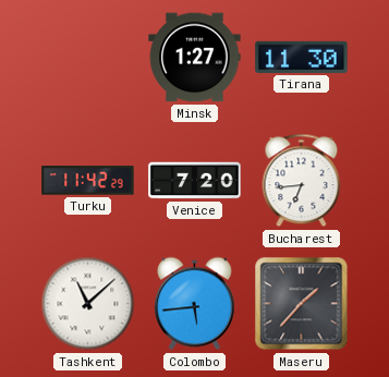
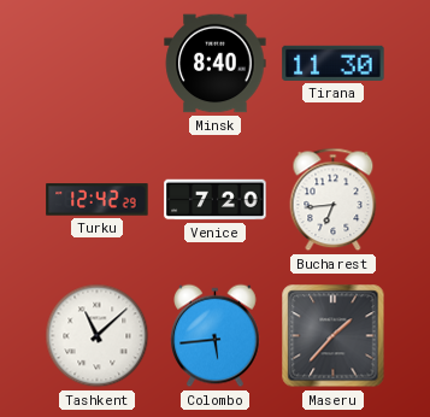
Minsk: 1:27 -> 8:40
Turku: 11:42 -> 12:42
